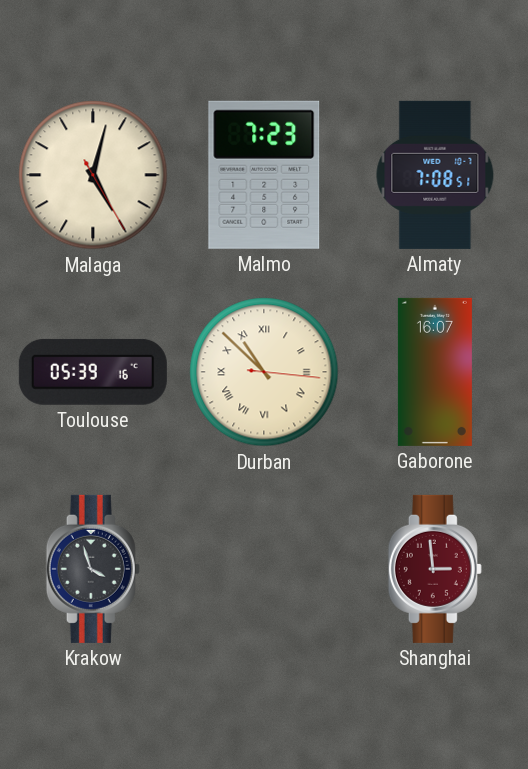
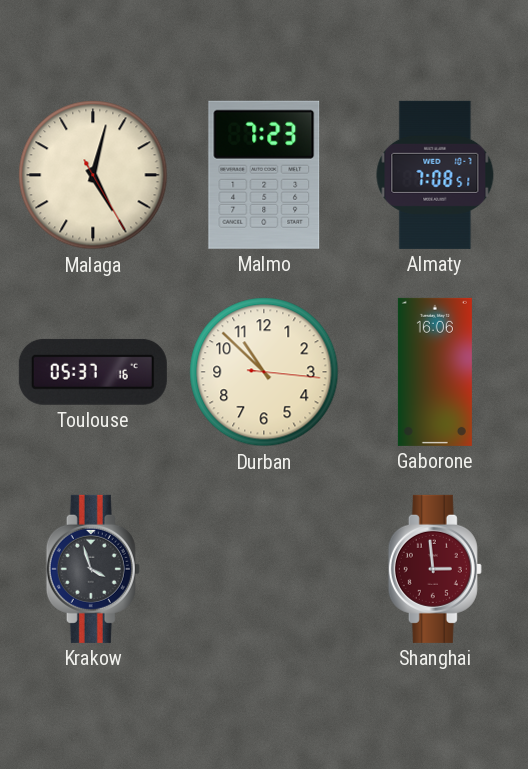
Toulouse: 05:39 -> 05:37
Durban numerals: Roman -> Arabic
Gaborone: 16:07 -> 16:06
